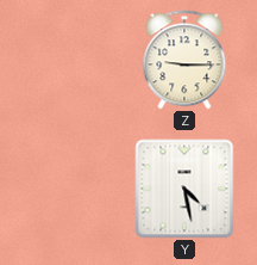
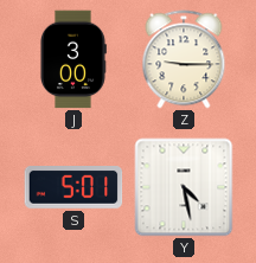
J: none -> 3:00
S: none -> 5:01
